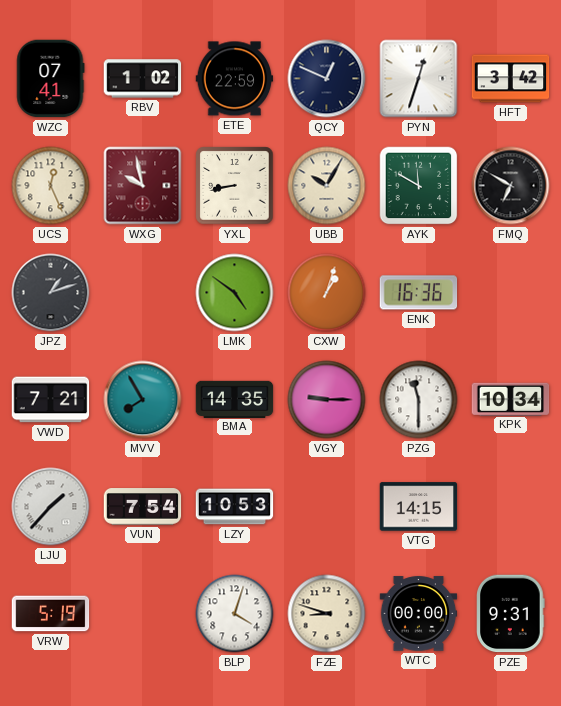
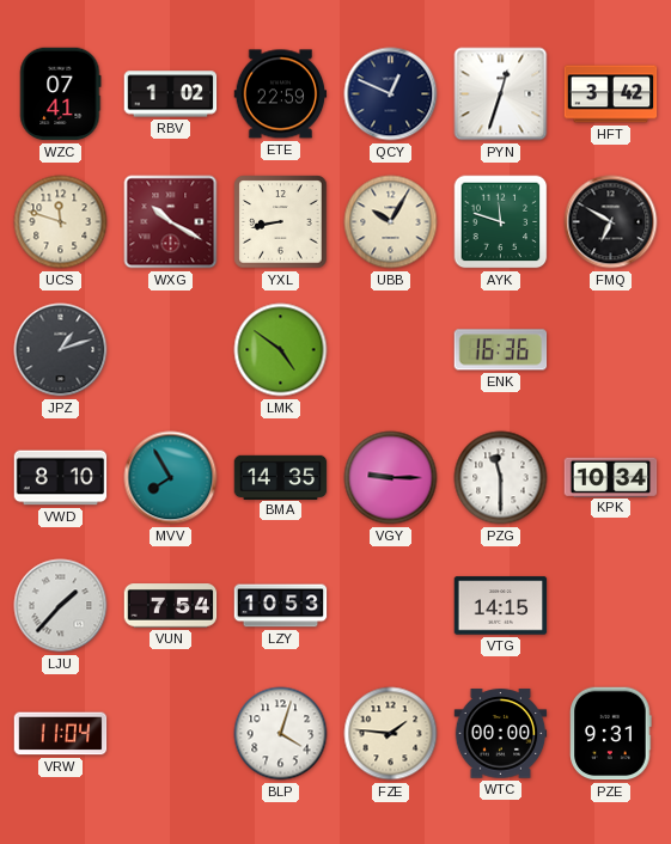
UCS: 12:26 -> 11:48
WXG: 9:58 -> 10:20
AYK: 11:50 -> 11:48
CXW: 1:03 -> none
VWD: 7:21 -> 8:10
VRW: 5:19 -> 11:04
FZE: 8:48 -> 1:46
